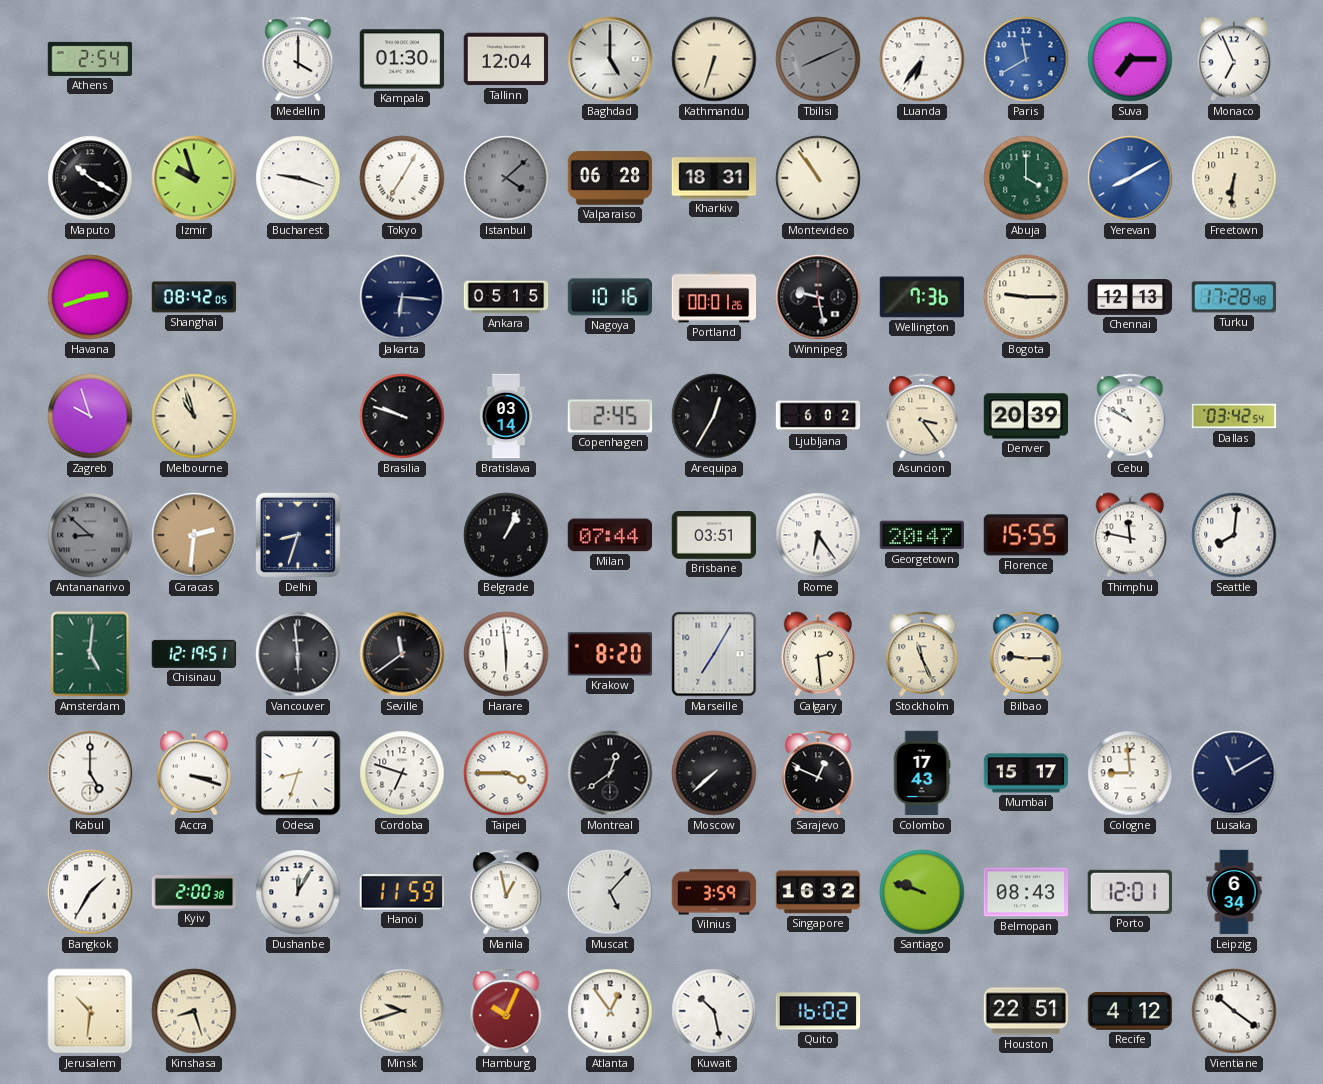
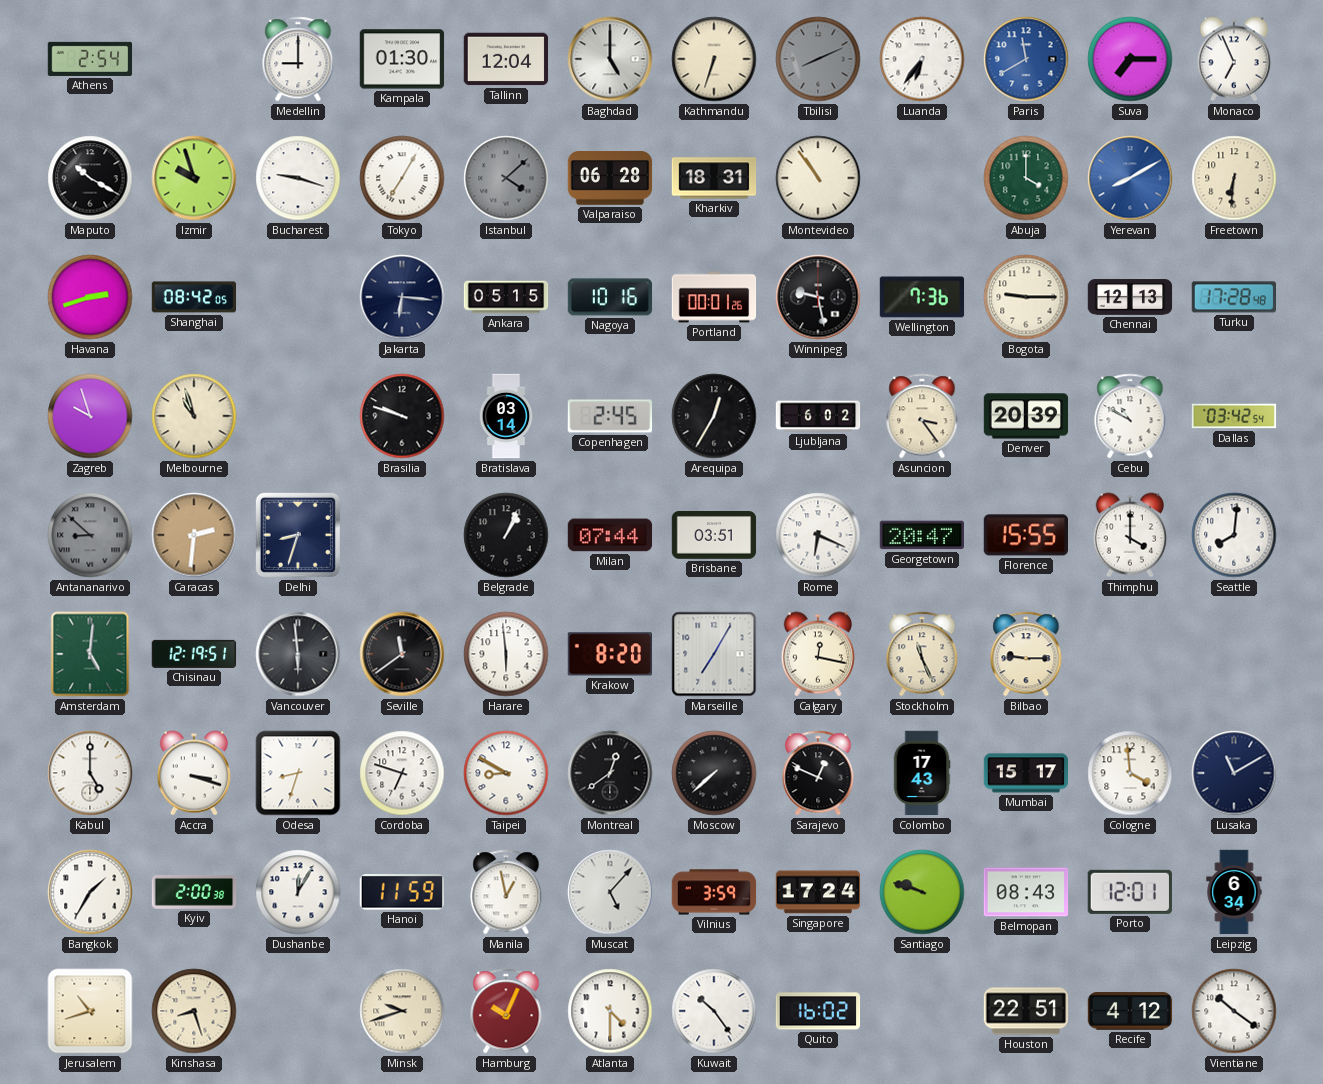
Medellin: 4:00 -> 9:00
Rome: 6:24 -> 6:19
Thimphu: 11:47 -> 4:00
Calgary: 2:29 -> 12:17
Taipei: 3:45 -> 8:50
Cologne: 8:59 -> 3:59
Singapore: 16:32 -> 17:24
Jerusalem: 10:31 -> 10:42
Atlanta: 12:54 -> 4:30
Kuwait: 10:28 -> 10:24
